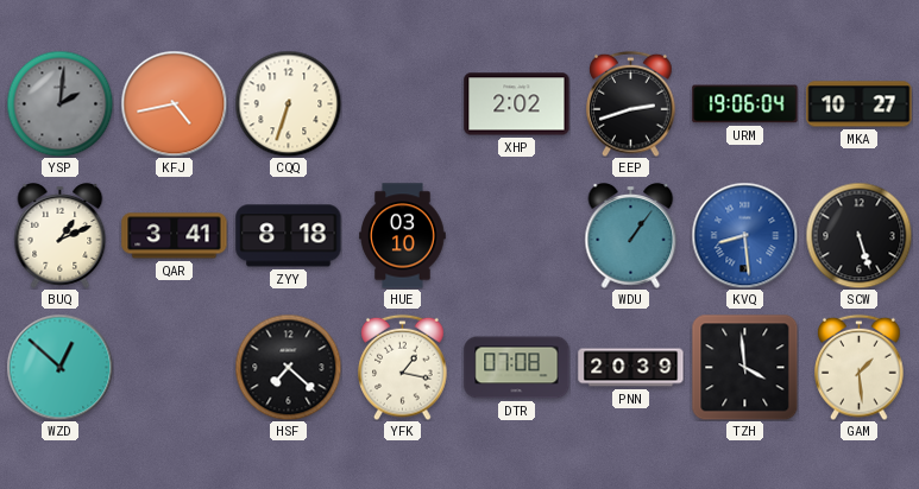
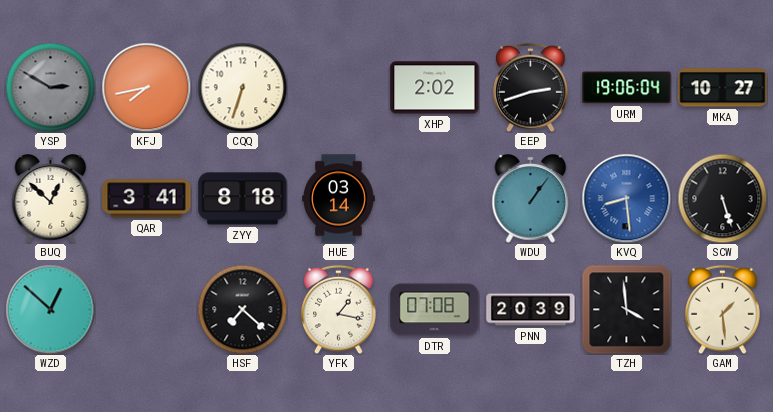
YSP: 2:01 -> 2:50
KFJ: 4:43 -> 7:43
BUQ: 1:11 -> 12:52
HUE: 03:10 -> 03:14
